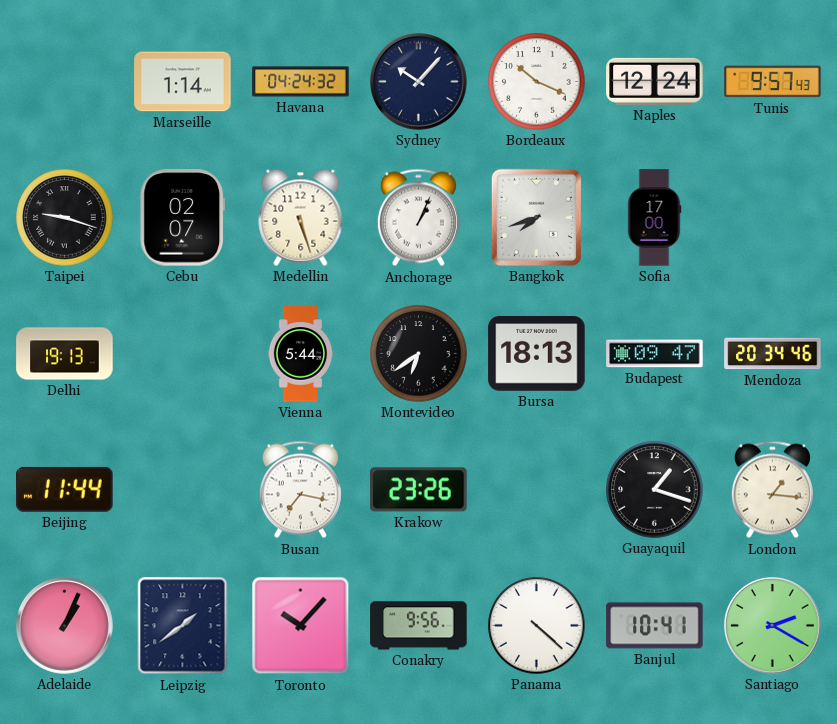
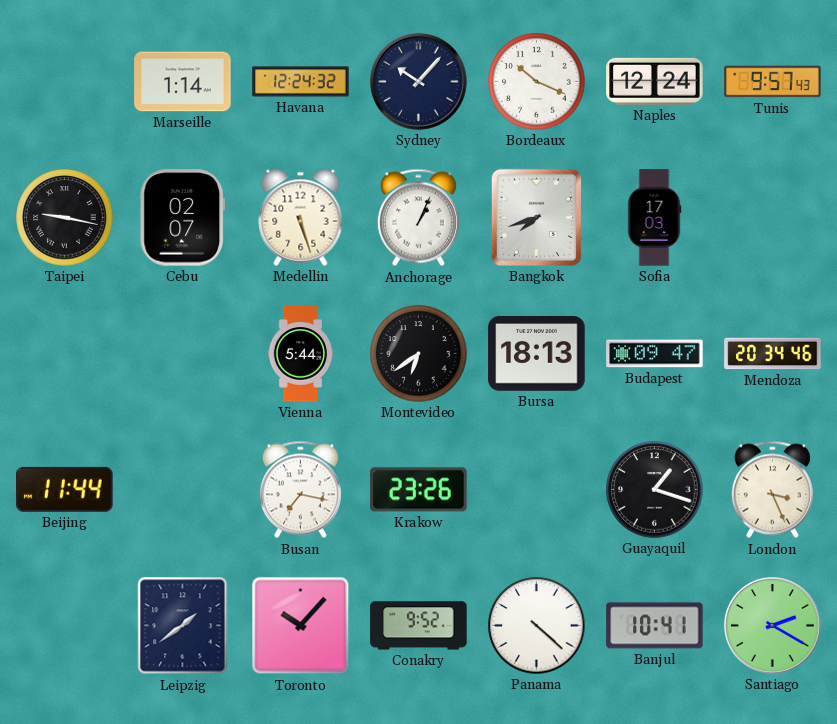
Havana: 04:24 -> 12:24
Taipei: 9:18 -> 9:17
Sofia: 17:00 -> 17:03
Delhi: 19:13 -> none
London: 1:16 -> 3:26
Adelaide: 1:04 -> none
Conakry: 9:56 -> 9:52
